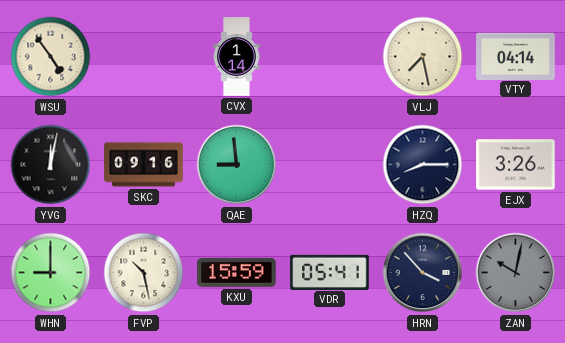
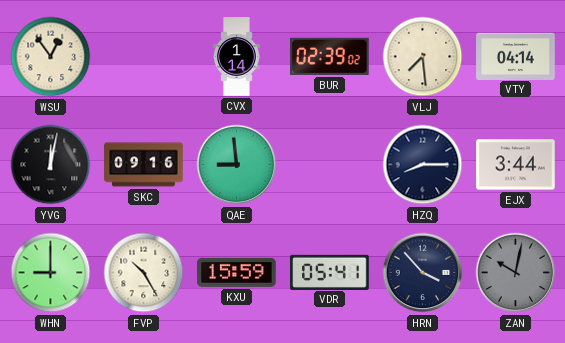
WSU: 4:54 -> 12:54
BUR: none -> 02:39
VLJ: 7:28 -> 7:29
EJX: 3:26 -> 3:44
FVP: 10:28 -> 10:25
